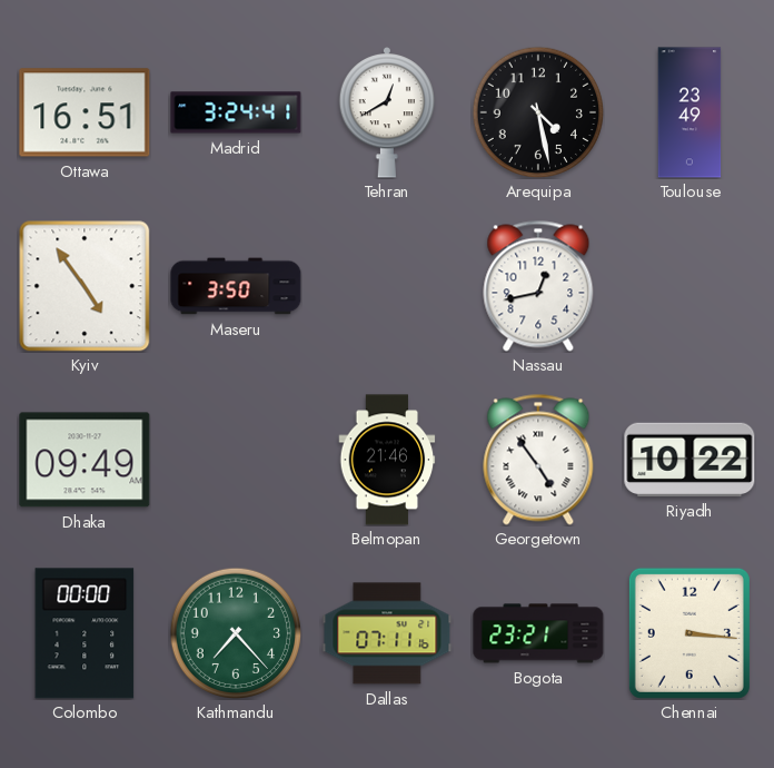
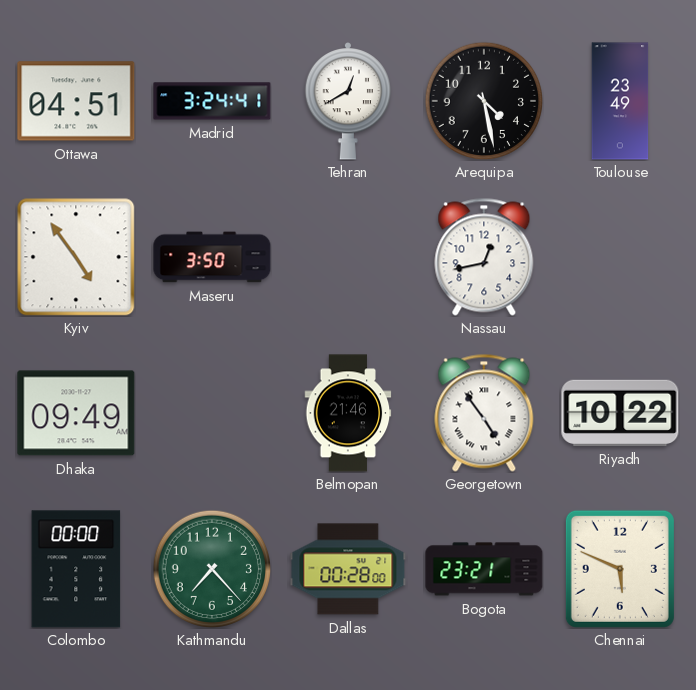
Ottawa: 16:51 -> 04:51
Dallas: 07:11 -> 00:28
Chennai: 3:16 -> 5:49
